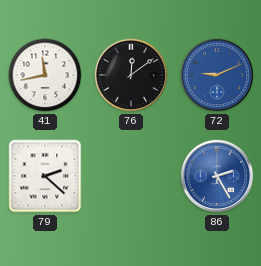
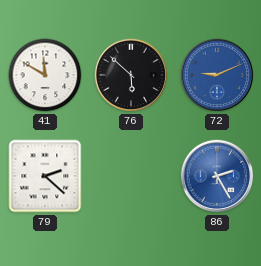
41: 11:43 -> 11:50
76: 12:09 -> 5:52
